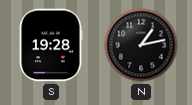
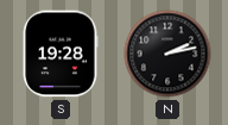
N: 1:13 -> 2:13
